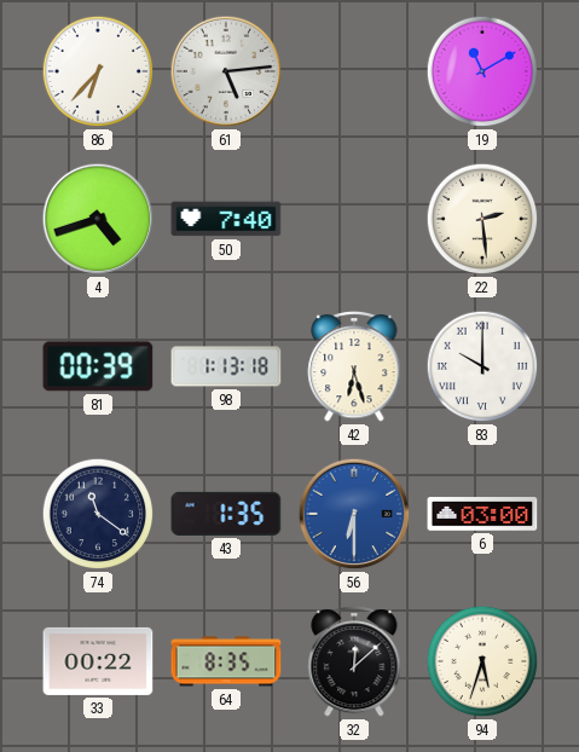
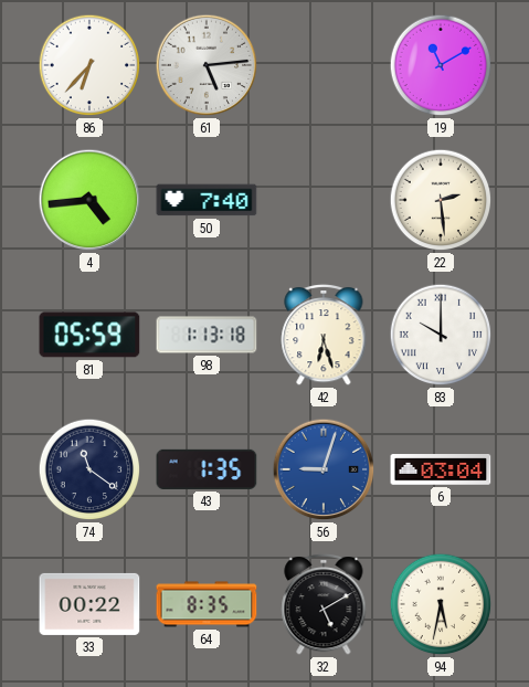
4: 4:42 -> 4:44
81: 00:39 -> 05:59
56: 6:30 -> 9:03
6: 03:00 -> 03:04
32: 12:08 -> 5:10
94: 5:33 -> 5:32
